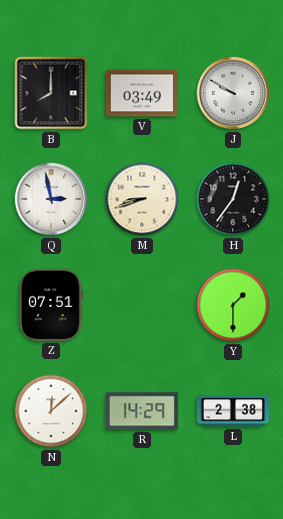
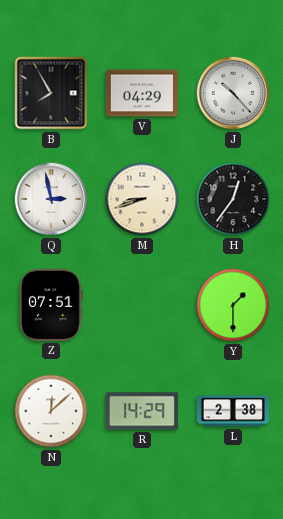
B: 8:00 -> 7:55
V: 03:49 -> 04:29
J: 9:50 -> 10:23
